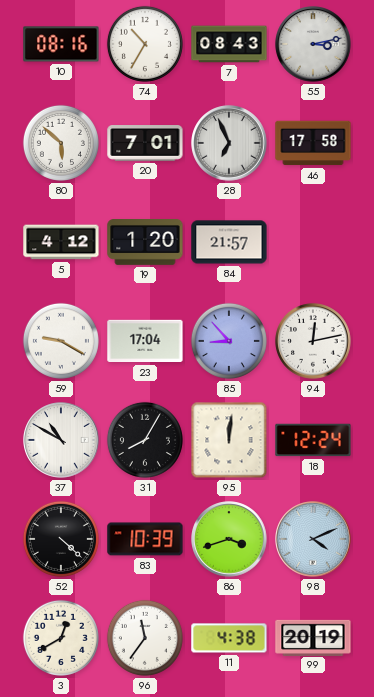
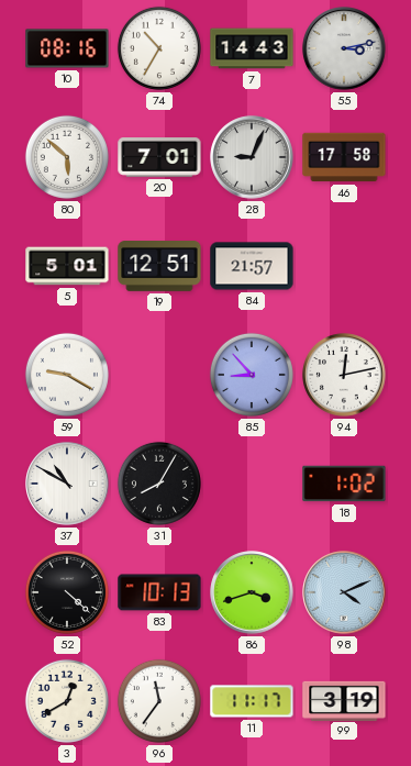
7: 08:43 -> 14:43
28: 6:56 -> 9:04
5: 4:12 -> 5:01
19: 1:20 -> 12:51
23: 17:04 -> none
95: 12:01 -> none
18: 12:24 -> 1:02
83: 10:39 -> 10:13
11: 4:38 -> 11:17
99: 20:19 -> 3:19
